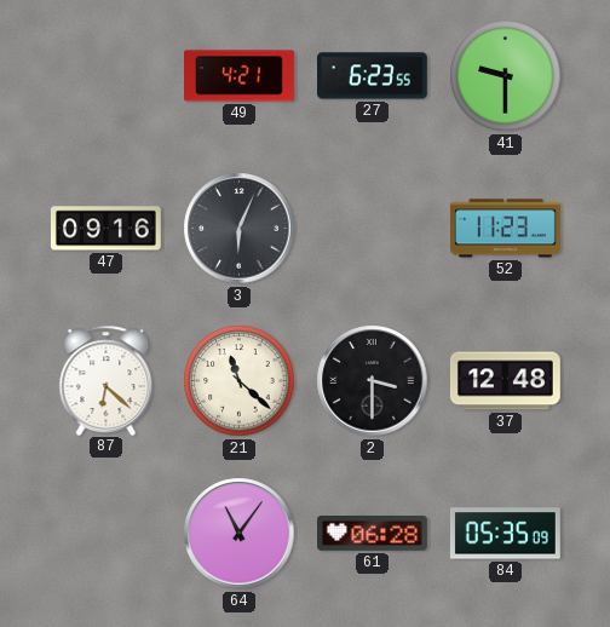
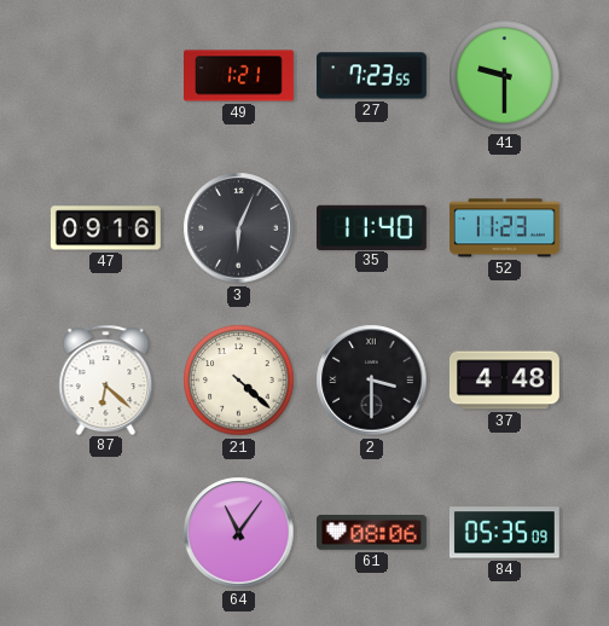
49: 4:21 -> 1:21
27: 6:23 -> 7:23
35: none -> 11:40
21: 11:22 -> 4:22
37: 12:48 -> 4:48
61: 06:28 -> 08:06
